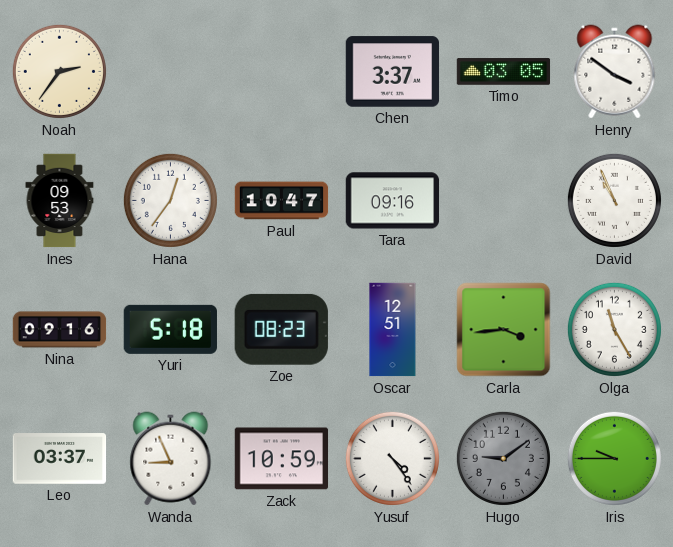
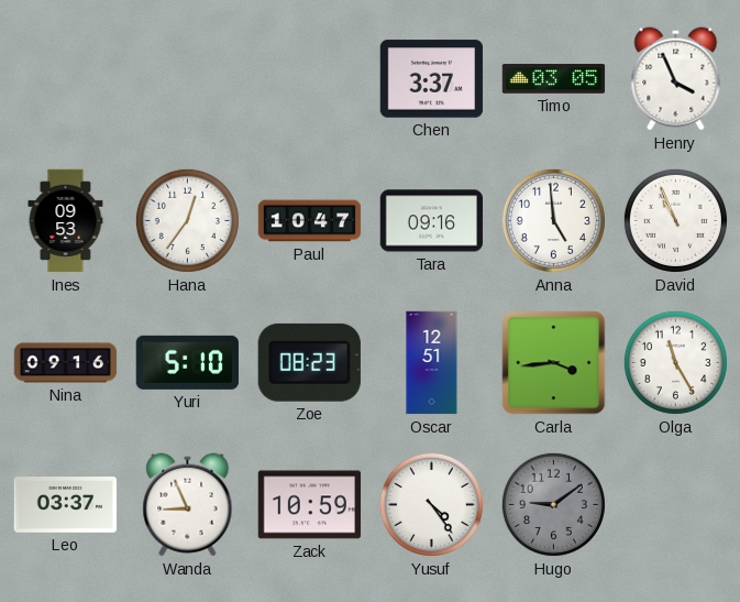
Noah: 2:36 -> none
Henry: 3:51 -> 3:56
Anna: none -> 4:59
Yuri: 5:18 -> 5:10
Iris: 9:45 -> none
